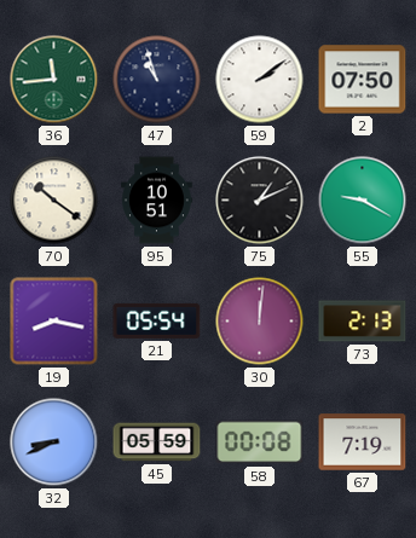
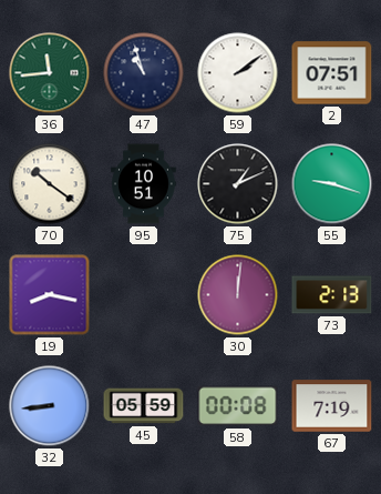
2: 07:50 -> 07:51
55: 9:20 -> 9:18
21: 05:54 -> none
32: 8:41 -> 8:44
